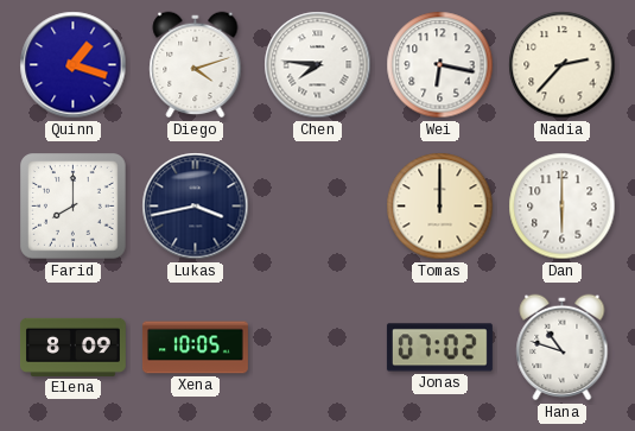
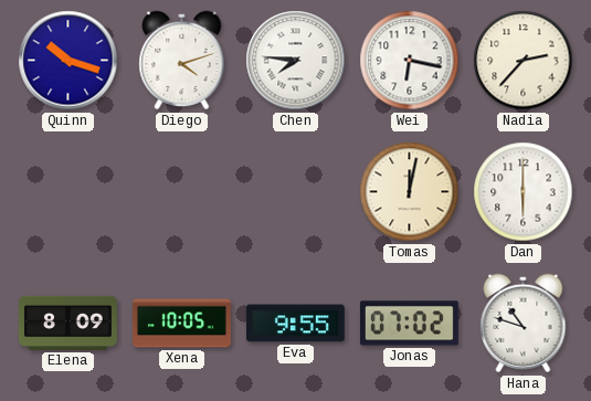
Quinn: 1:18 -> 10:18
Farid: 8:00 -> none
Lukas: 3:43 -> none
Tomas: 12:00 -> 12:02
Eva: none -> 9:55
